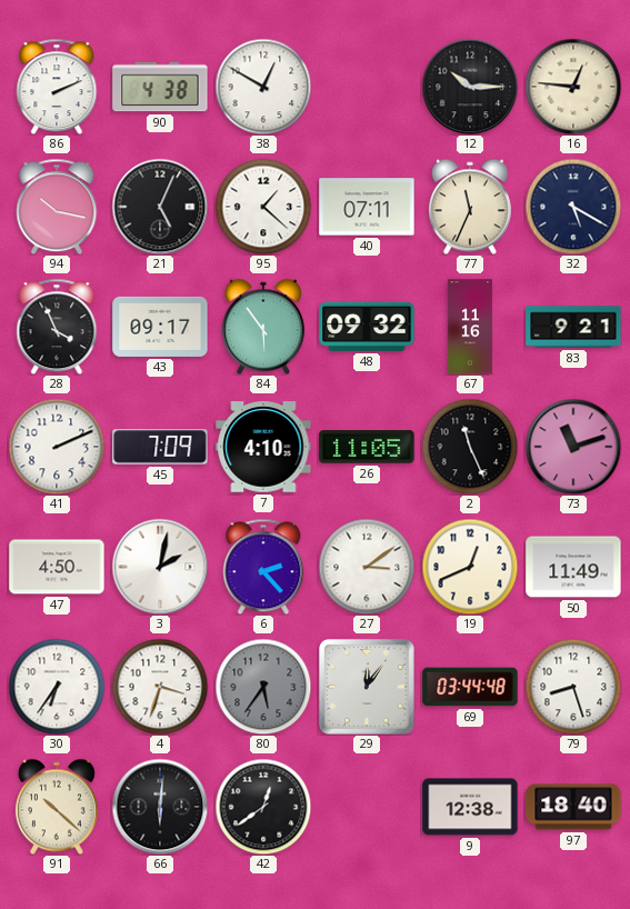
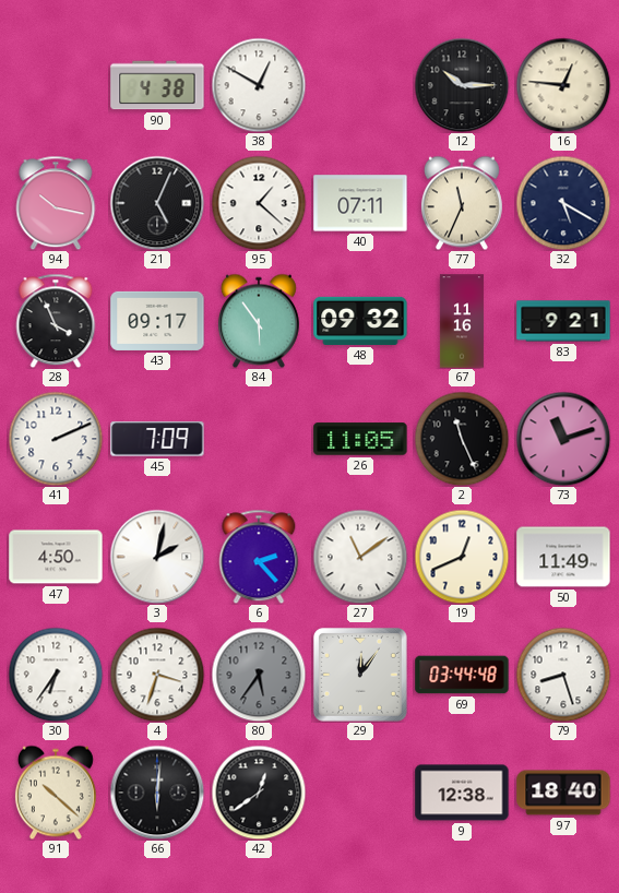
86: 2:11 -> none
7: 4:10 -> none
27: 3:09 -> 11:09
